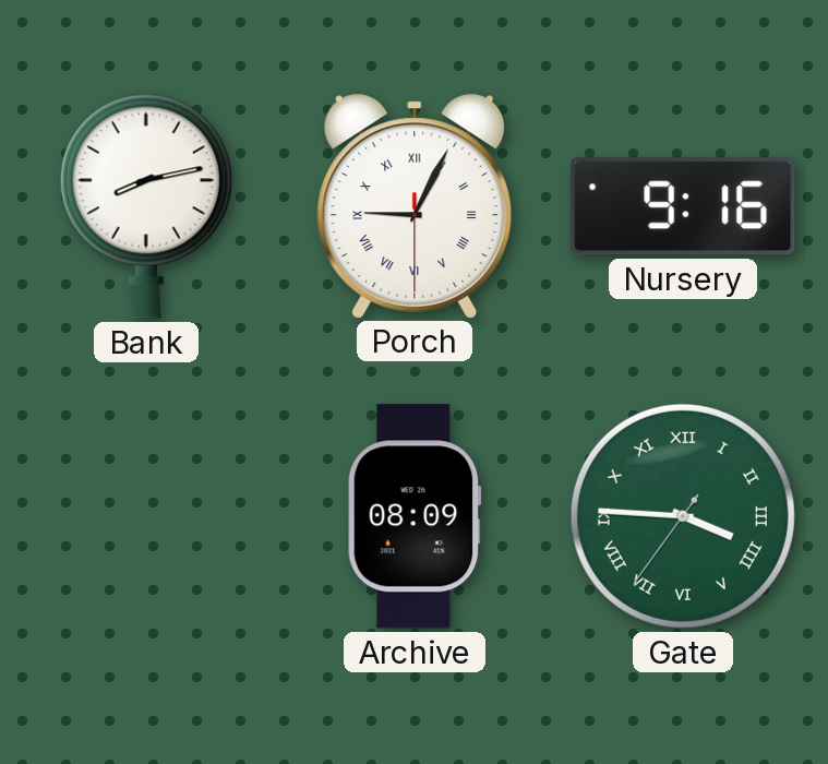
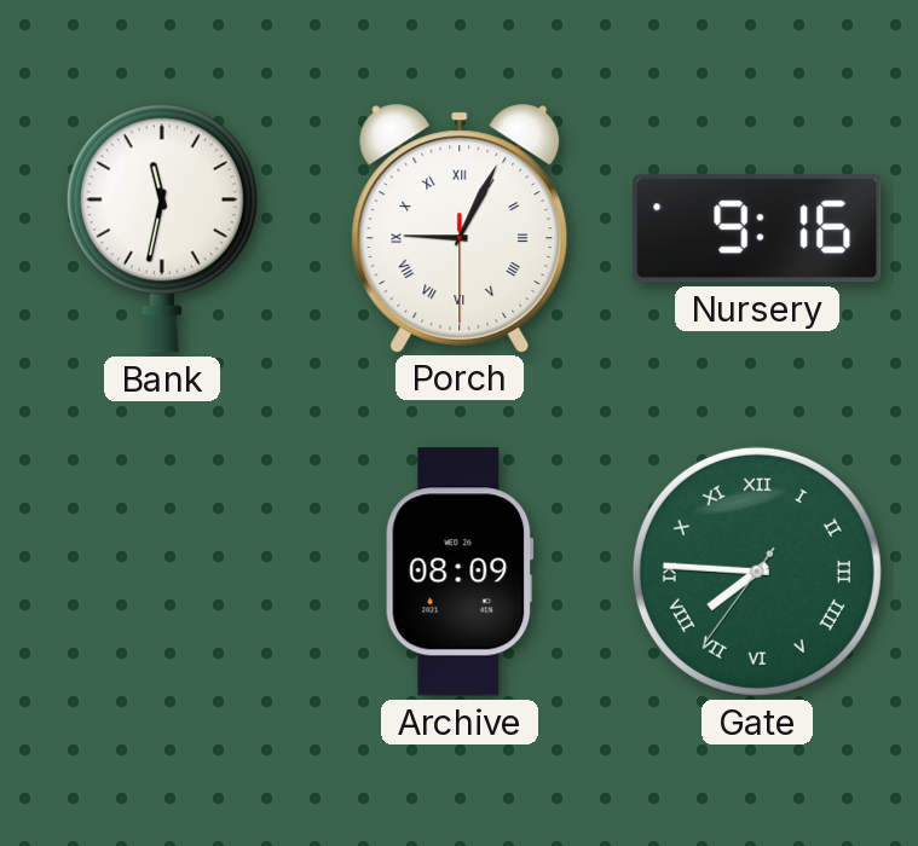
Bank: 8:13 -> 11:32
Gate: 3:45 -> 7:45
